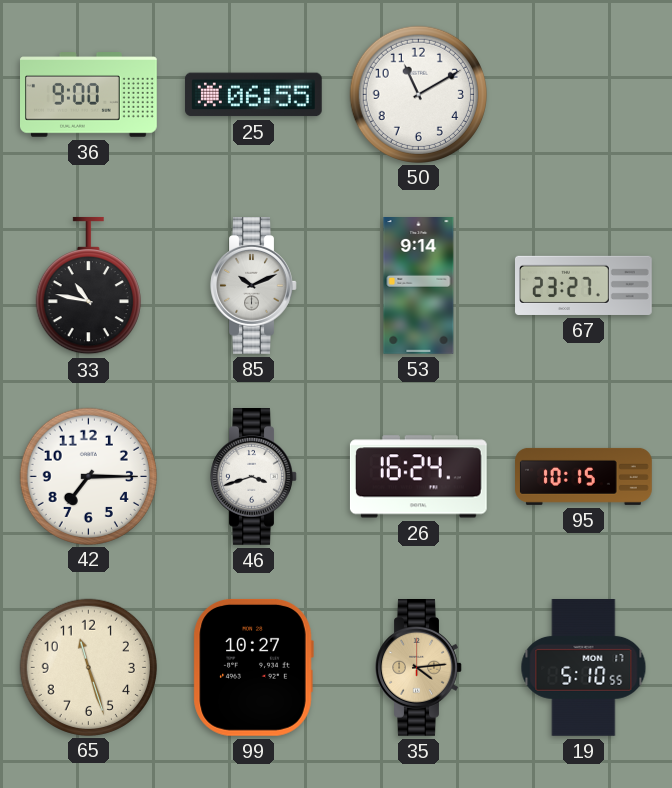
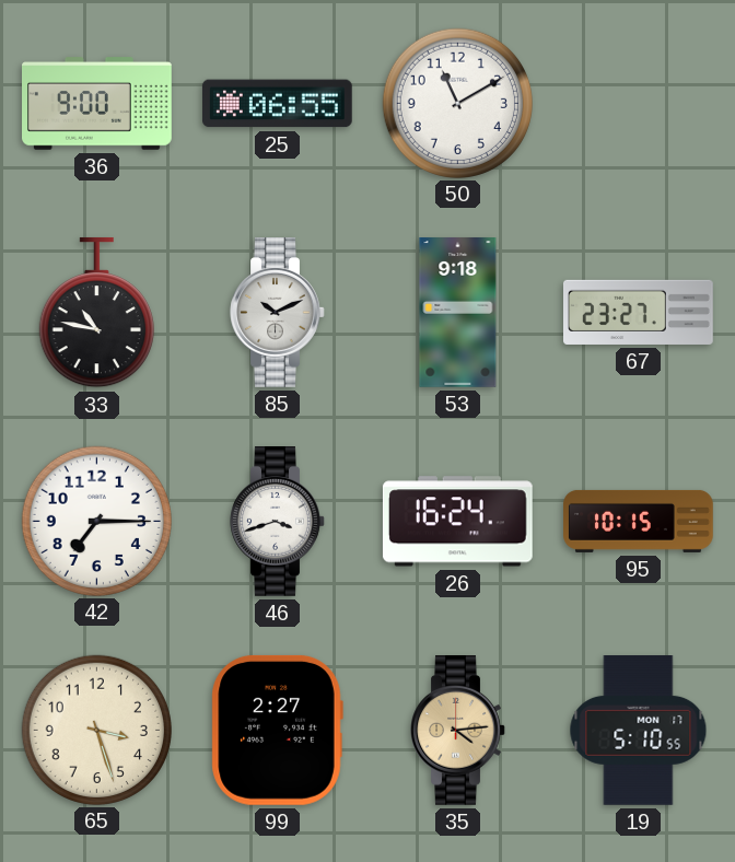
53: 9:14 -> 9:18
65: 11:27 -> 3:27
99: 10:27 -> 2:27
